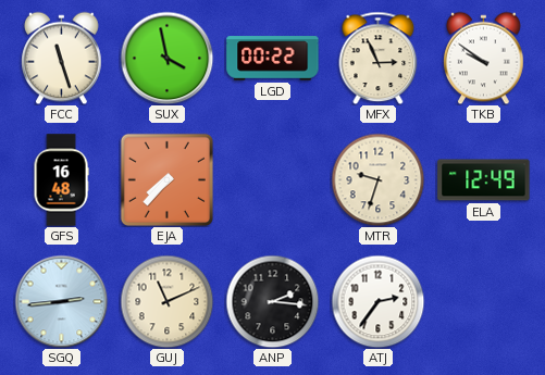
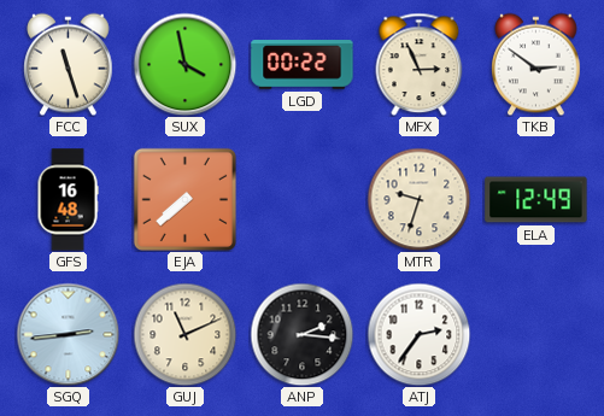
TKB: 9:51 -> 2:51
EJA: 7:37 -> 7:38
